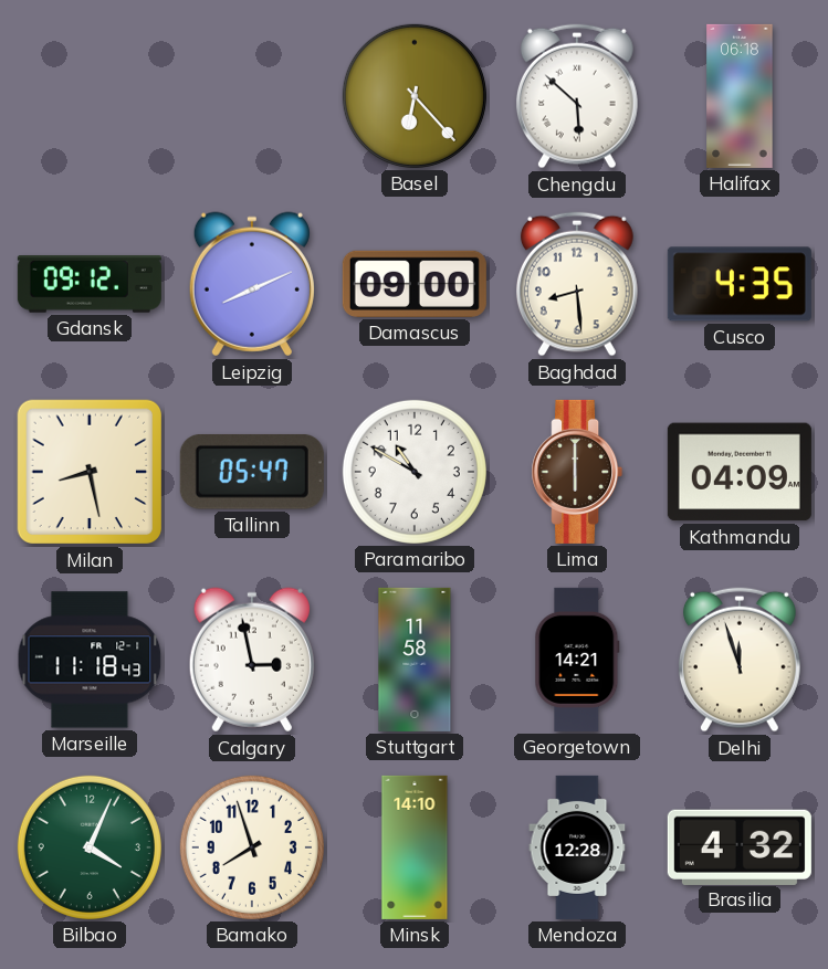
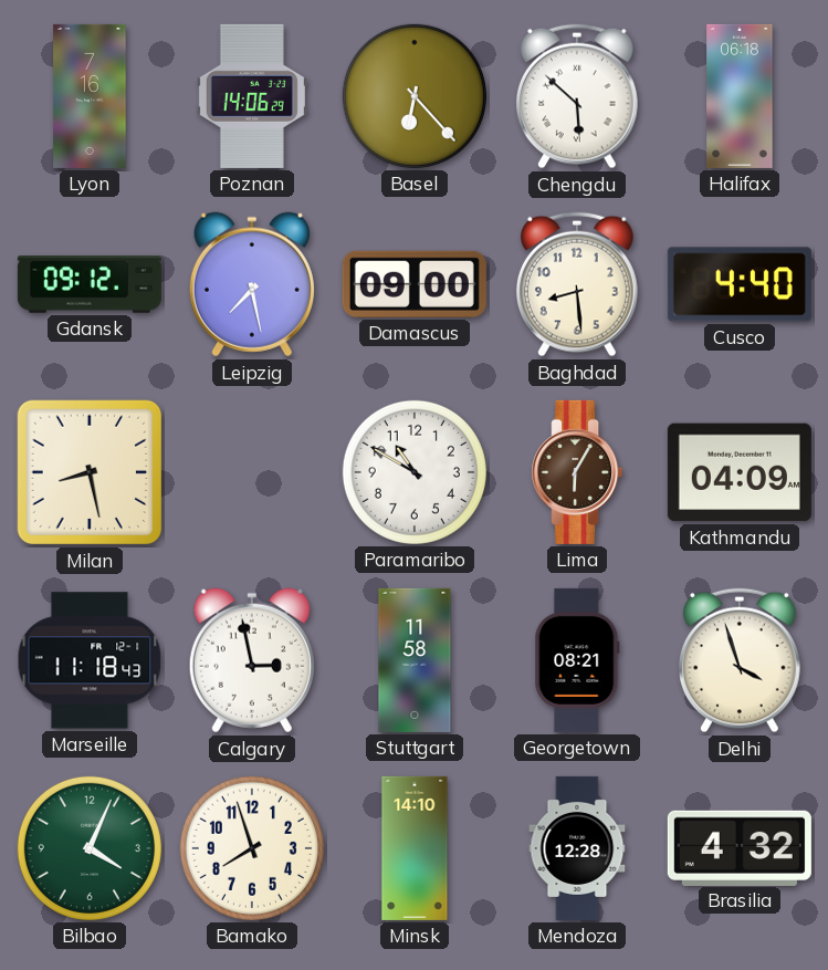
Lyon: none -> 7:16
Poznan: none -> 14:06
Leipzig: 8:11 -> 7:28
Cusco: 4:35 -> 4:40
Tallinn: 05:47 -> none
Lima: 6:00 -> 6:05
Georgetown: 14:21 -> 08:21
Delhi: 11:57 -> 3:57
